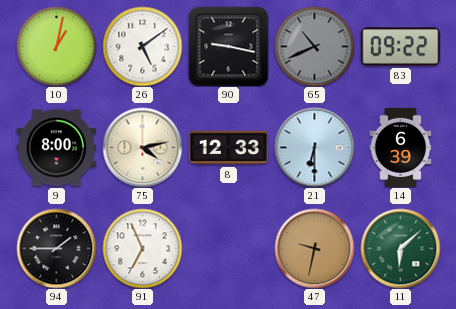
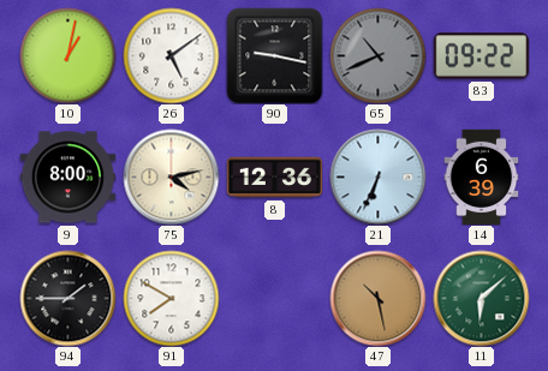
8: 12:33 -> 12:36
21: 6:30 -> 6:34
91: 6:56 -> 7:50
47: 9:32 -> 10:28
